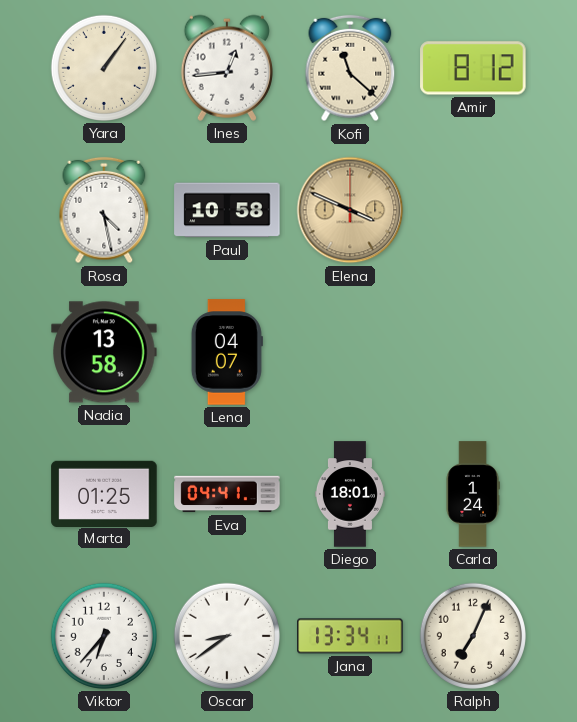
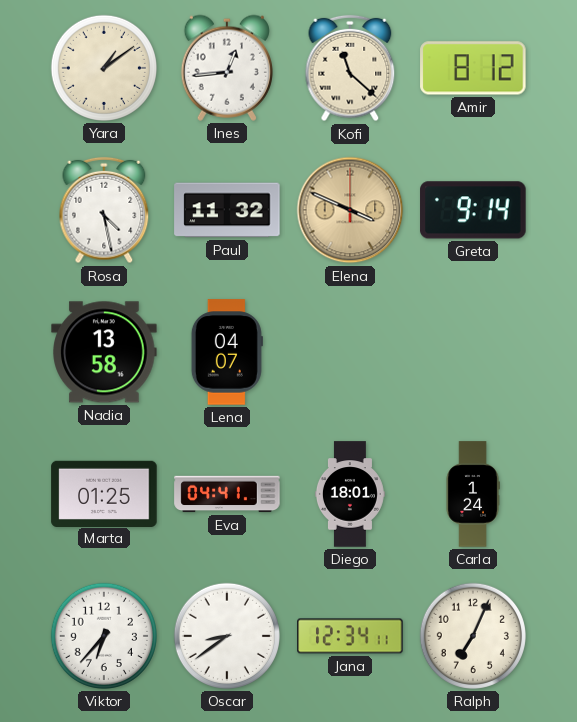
Yara: 1:06 -> 1:09
Paul: 10:58 -> 11:32
Greta: none -> 9:14
Jana: 13:34 -> 12:34
